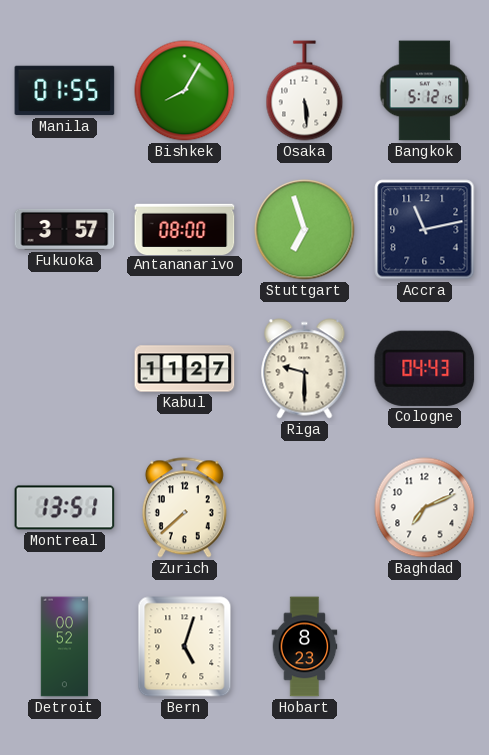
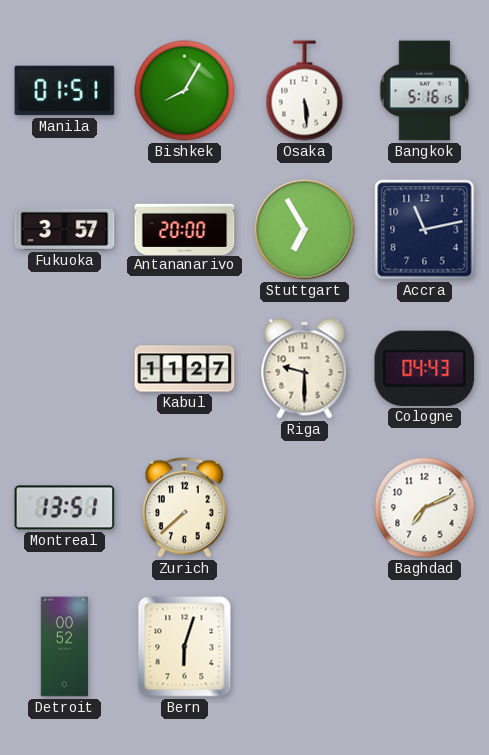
Manila: 01:55 -> 01:51
Bangkok: 5:12 -> 5:16
Antananarivo: 08:00 -> 20:00
Stuttgart: 6:57 -> 6:55
Bern: 5:03 -> 6:03
Hobart: 8:23 -> none
